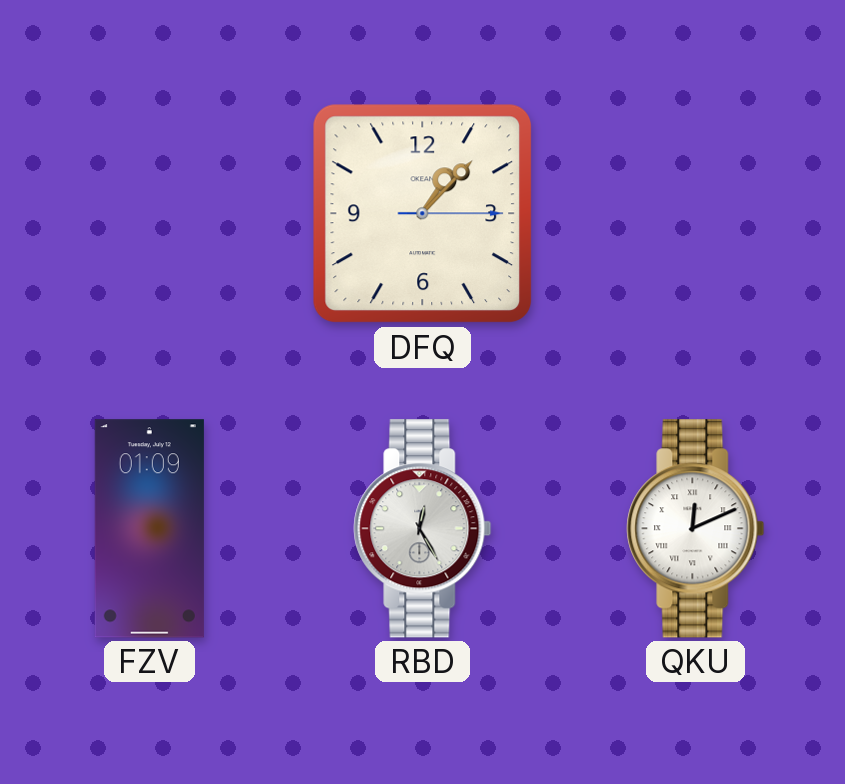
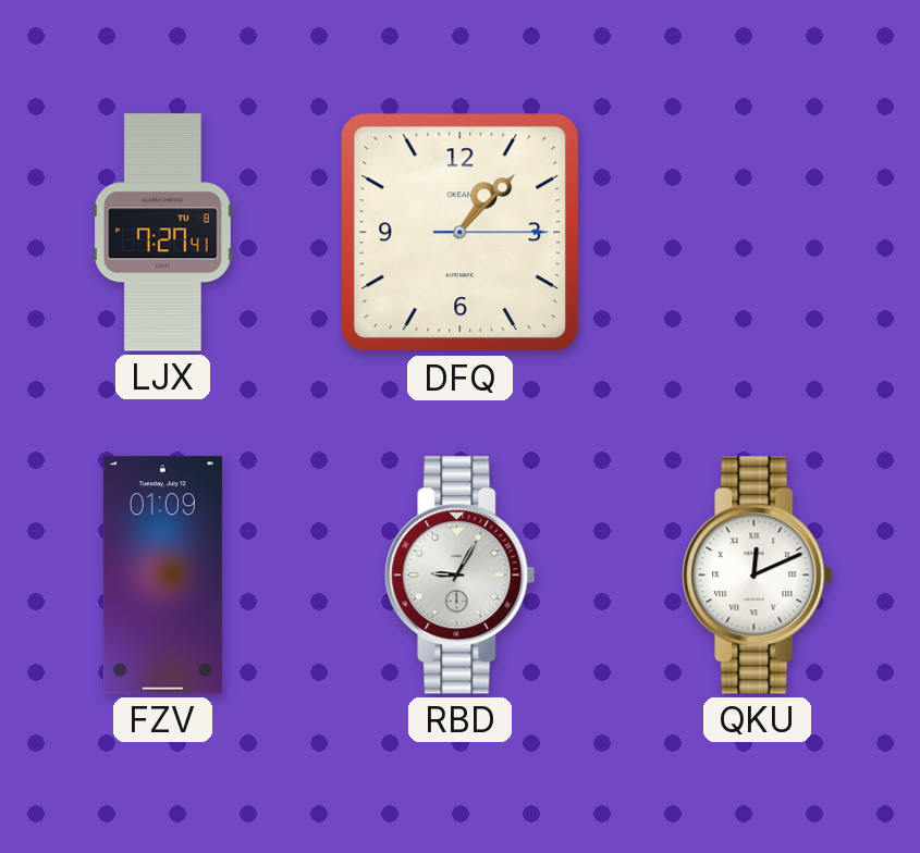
LJX: none -> 7:27
RBD: 12:25 -> 9:05
